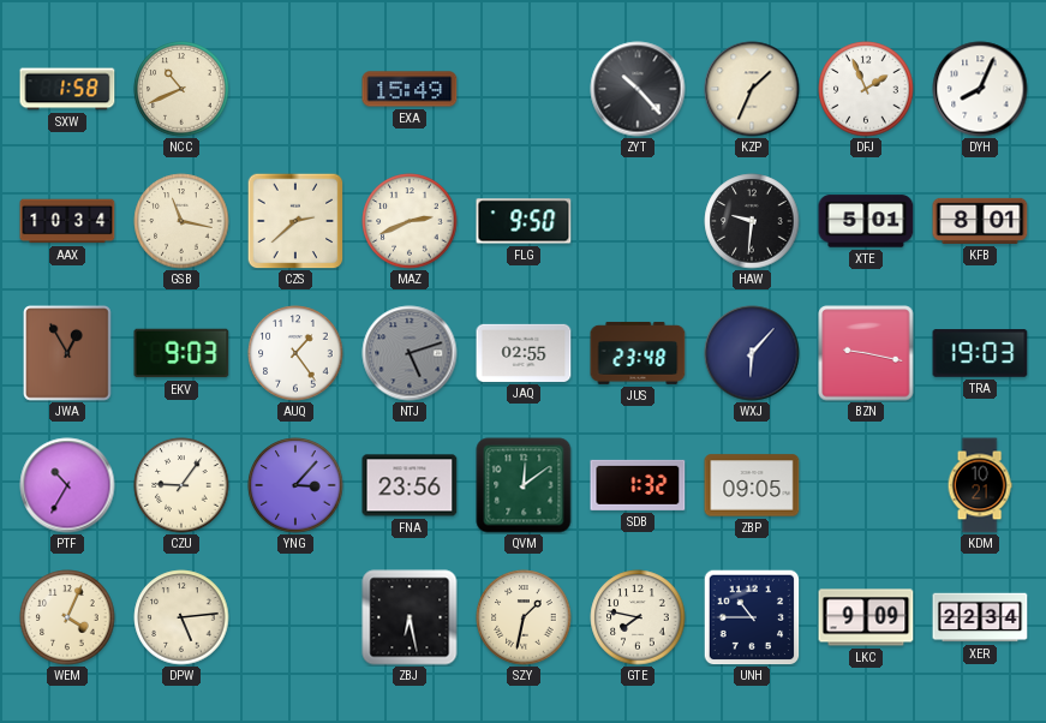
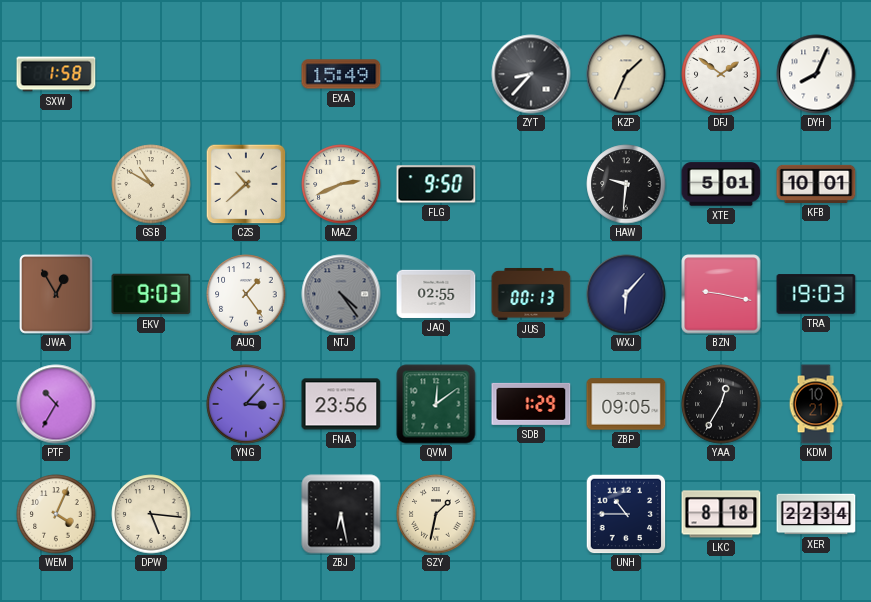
NCC: 10:41 -> none
ZYT: 10:23 -> 8:37
DFJ: 1:56 -> 1:51
AAX: 10:34 -> none
GSB: 11:17 -> 10:50
CZS: 2:38 -> 10:38
KFB: 8:01 -> 10:01
NTJ: 5:12 -> 4:24
JUS: 23:48 -> 00:13
CZU: 9:06 -> none
SDB: 1:32 -> 1:29
YAA: none -> 12:35
DPW: 5:14 -> 5:16
GTE: 7:47 -> none
LKC: 9:09 -> 8:18
